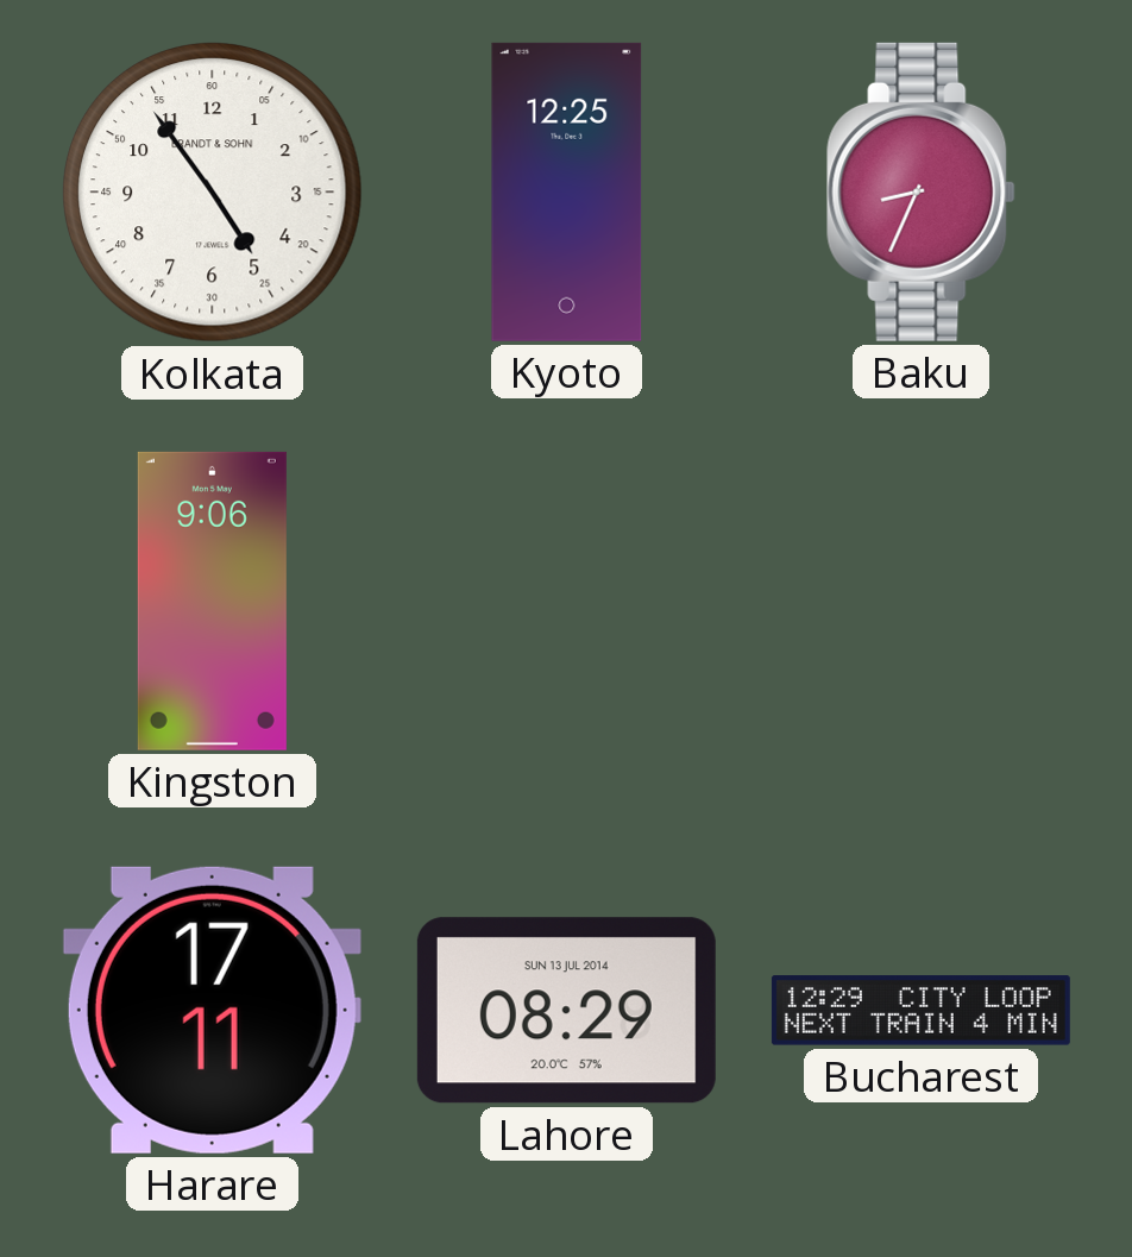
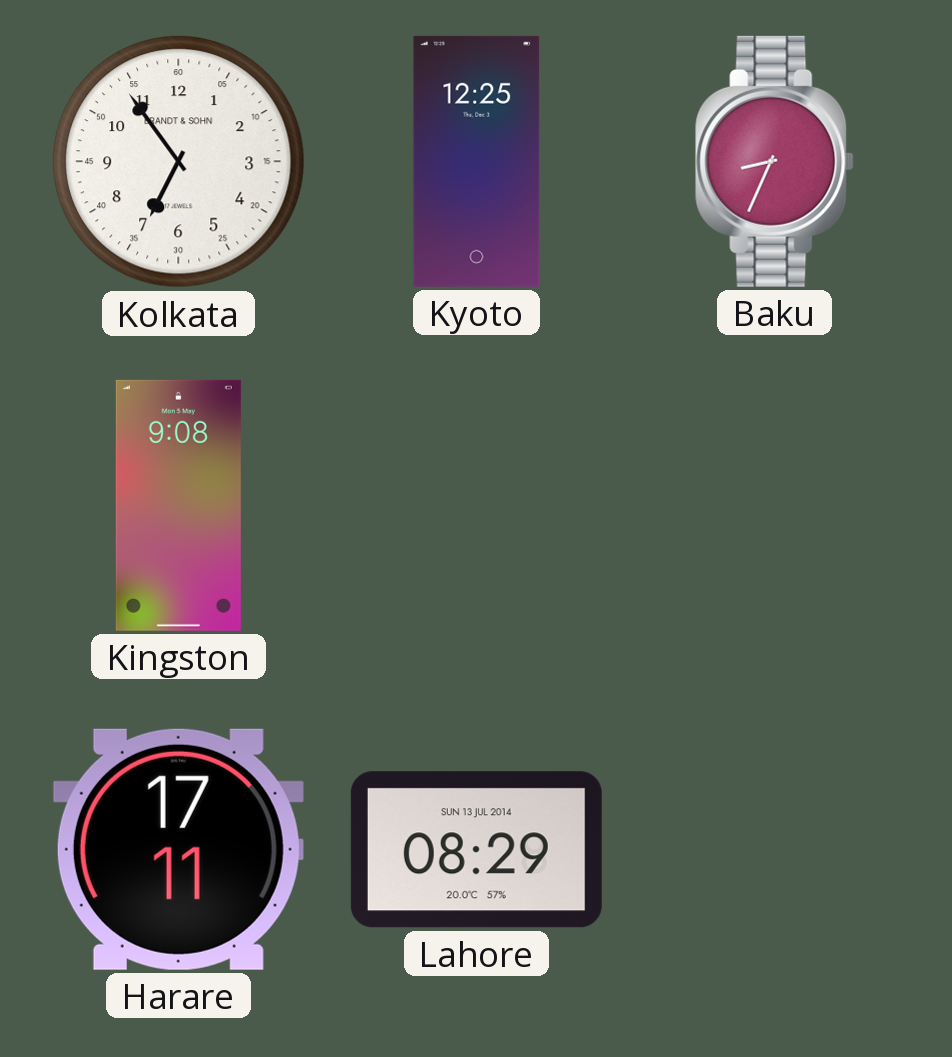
Kolkata: 4:54 -> 6:54
Kingston: 9:06 -> 9:08
Bucharest: 12:29 -> none
